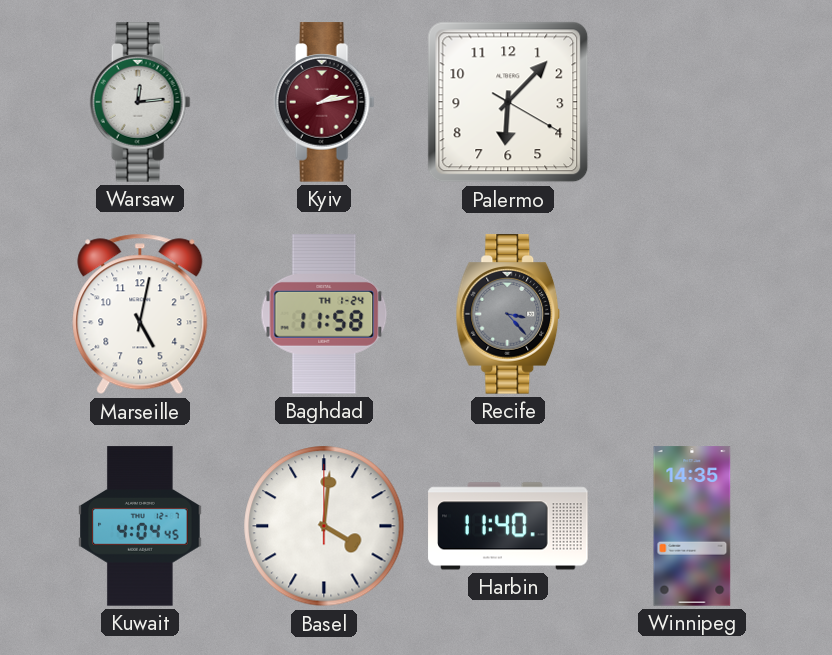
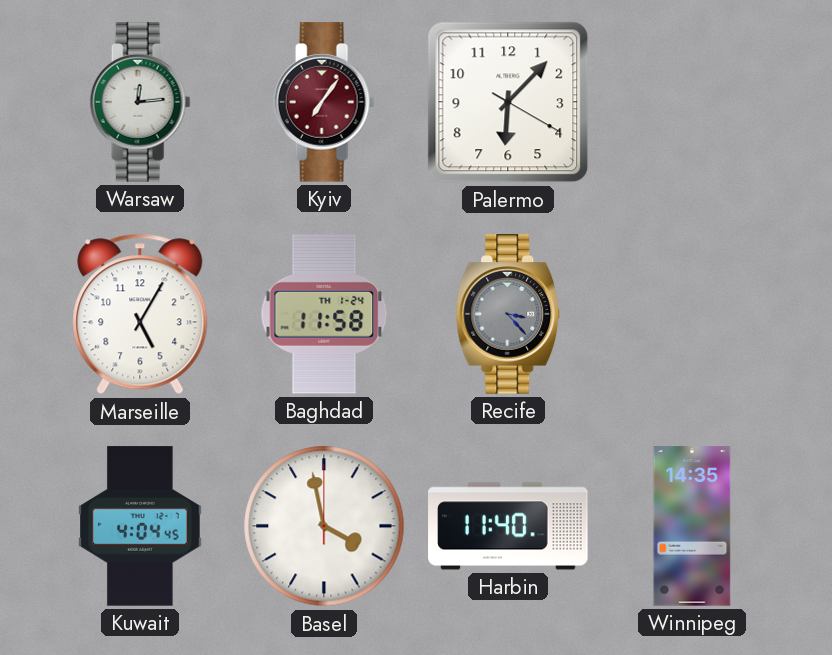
Kyiv: 2:13 -> 7:06
Marseille: 5:02 -> 5:05
Basel: 4:01 -> 3:58
